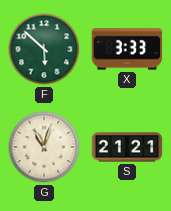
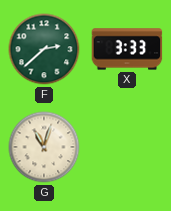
F: 5:52 -> 2:38
S: 21:21 -> none
